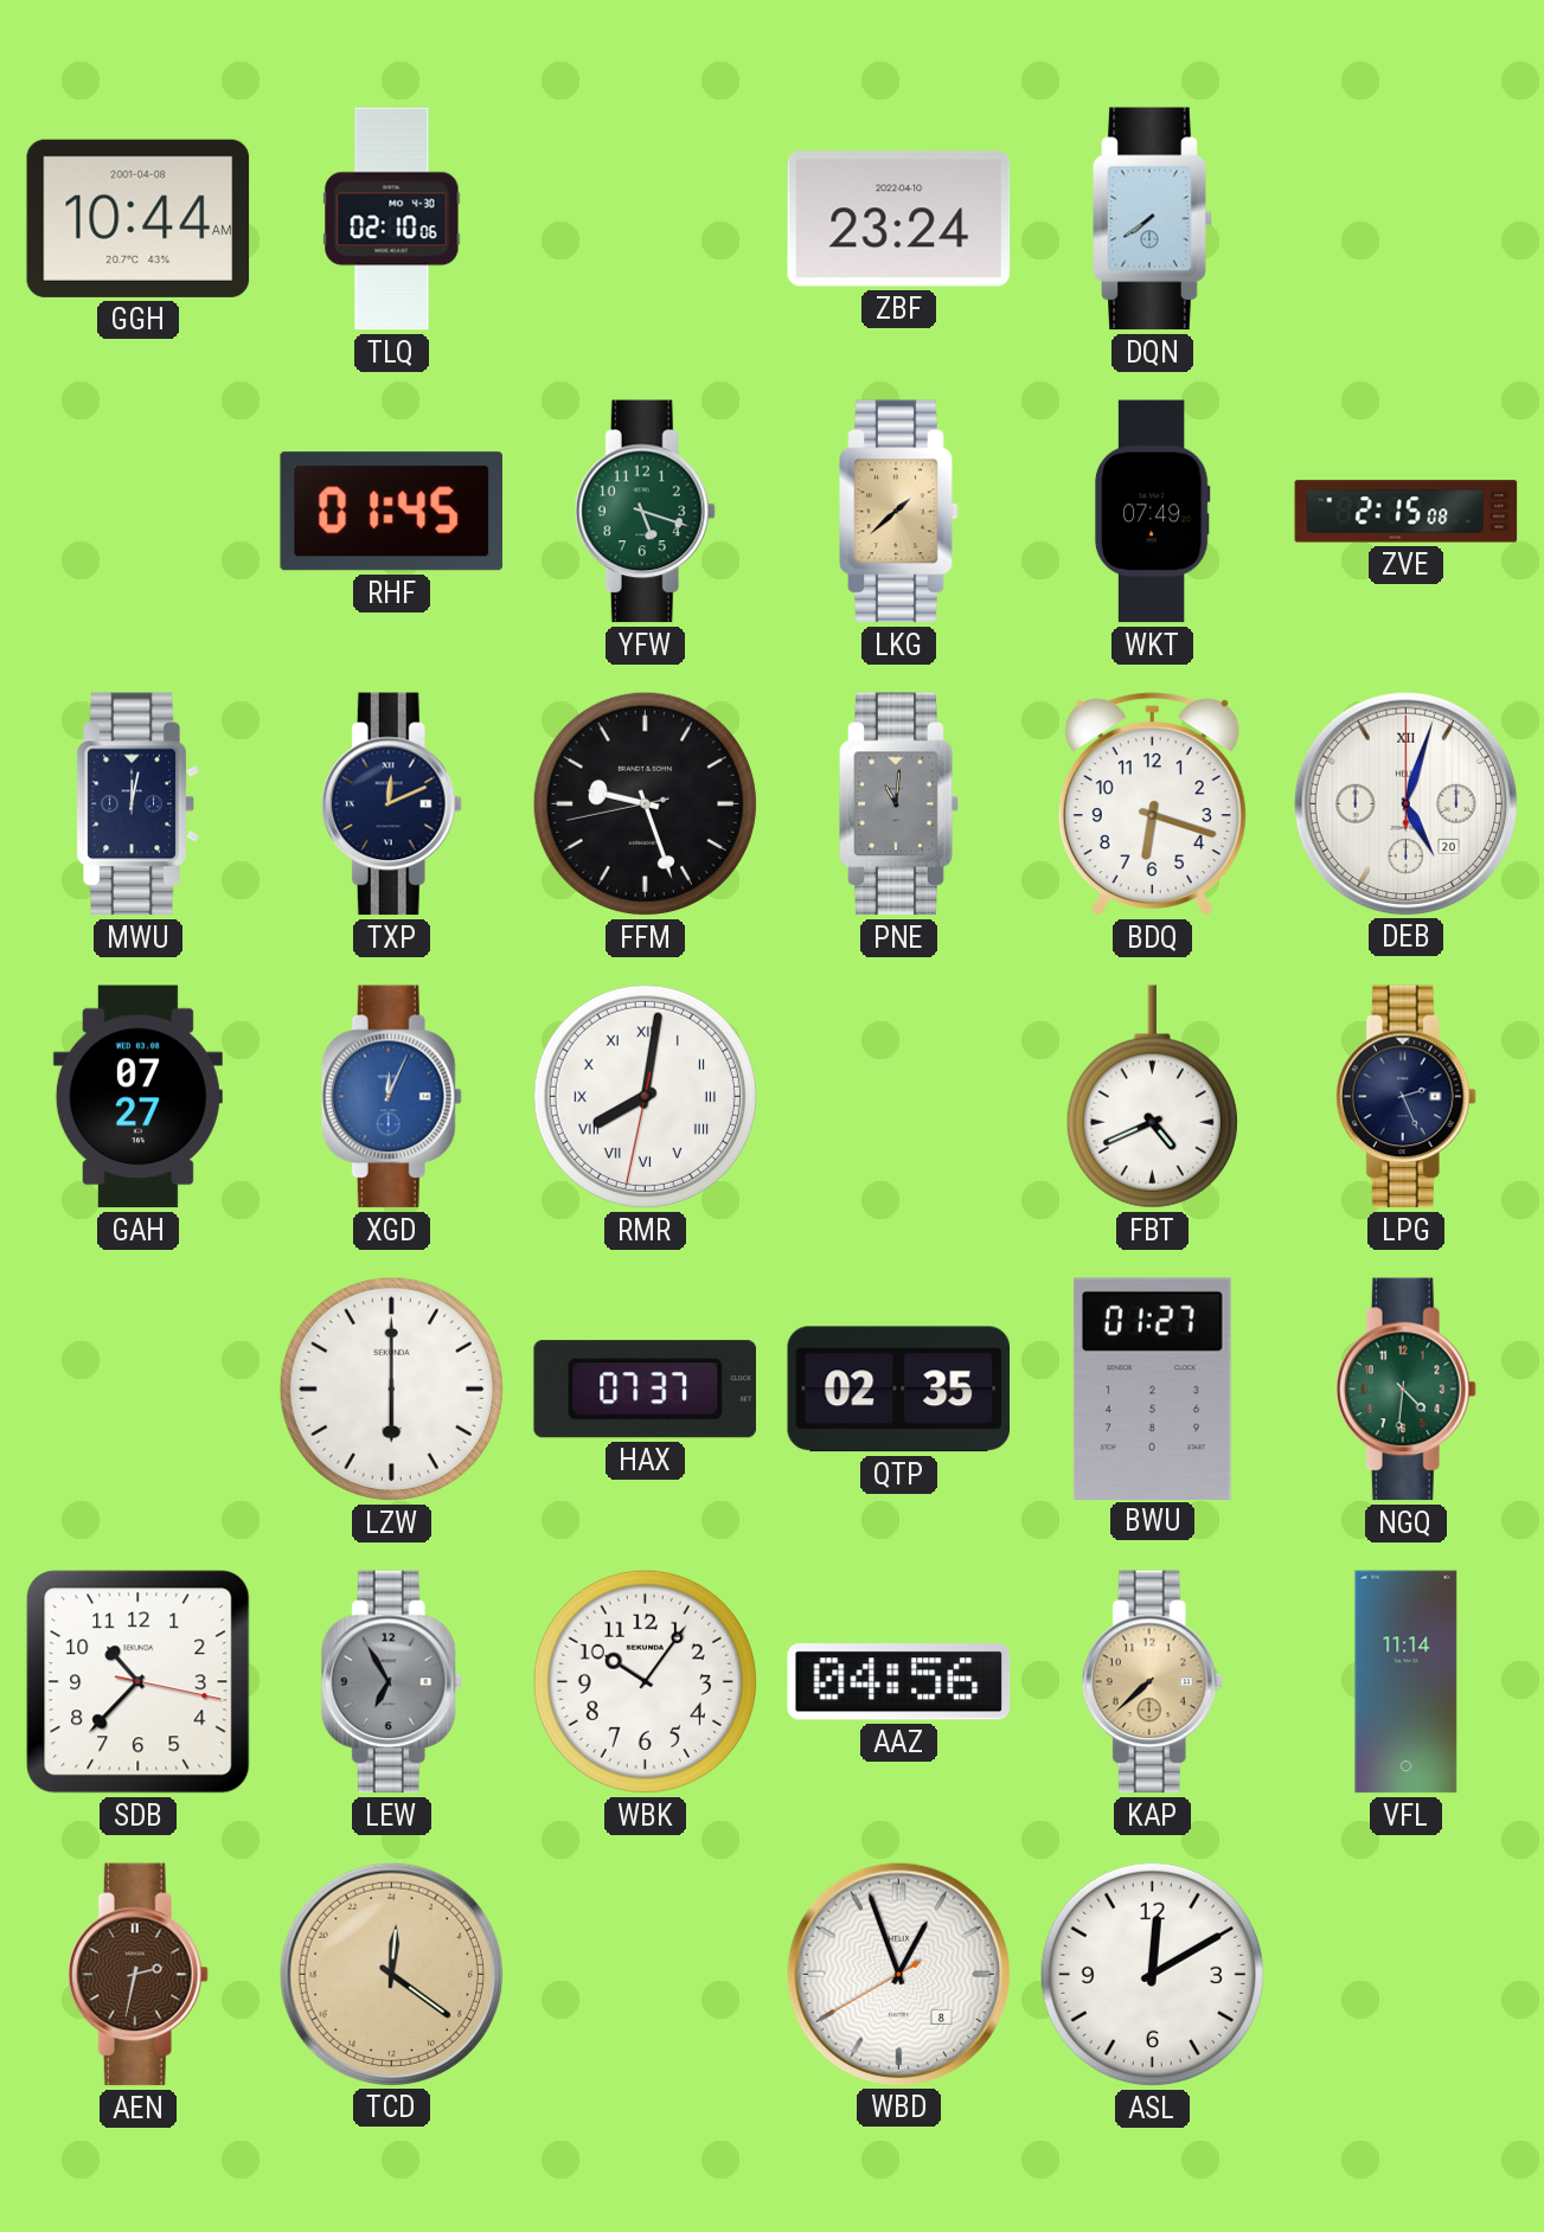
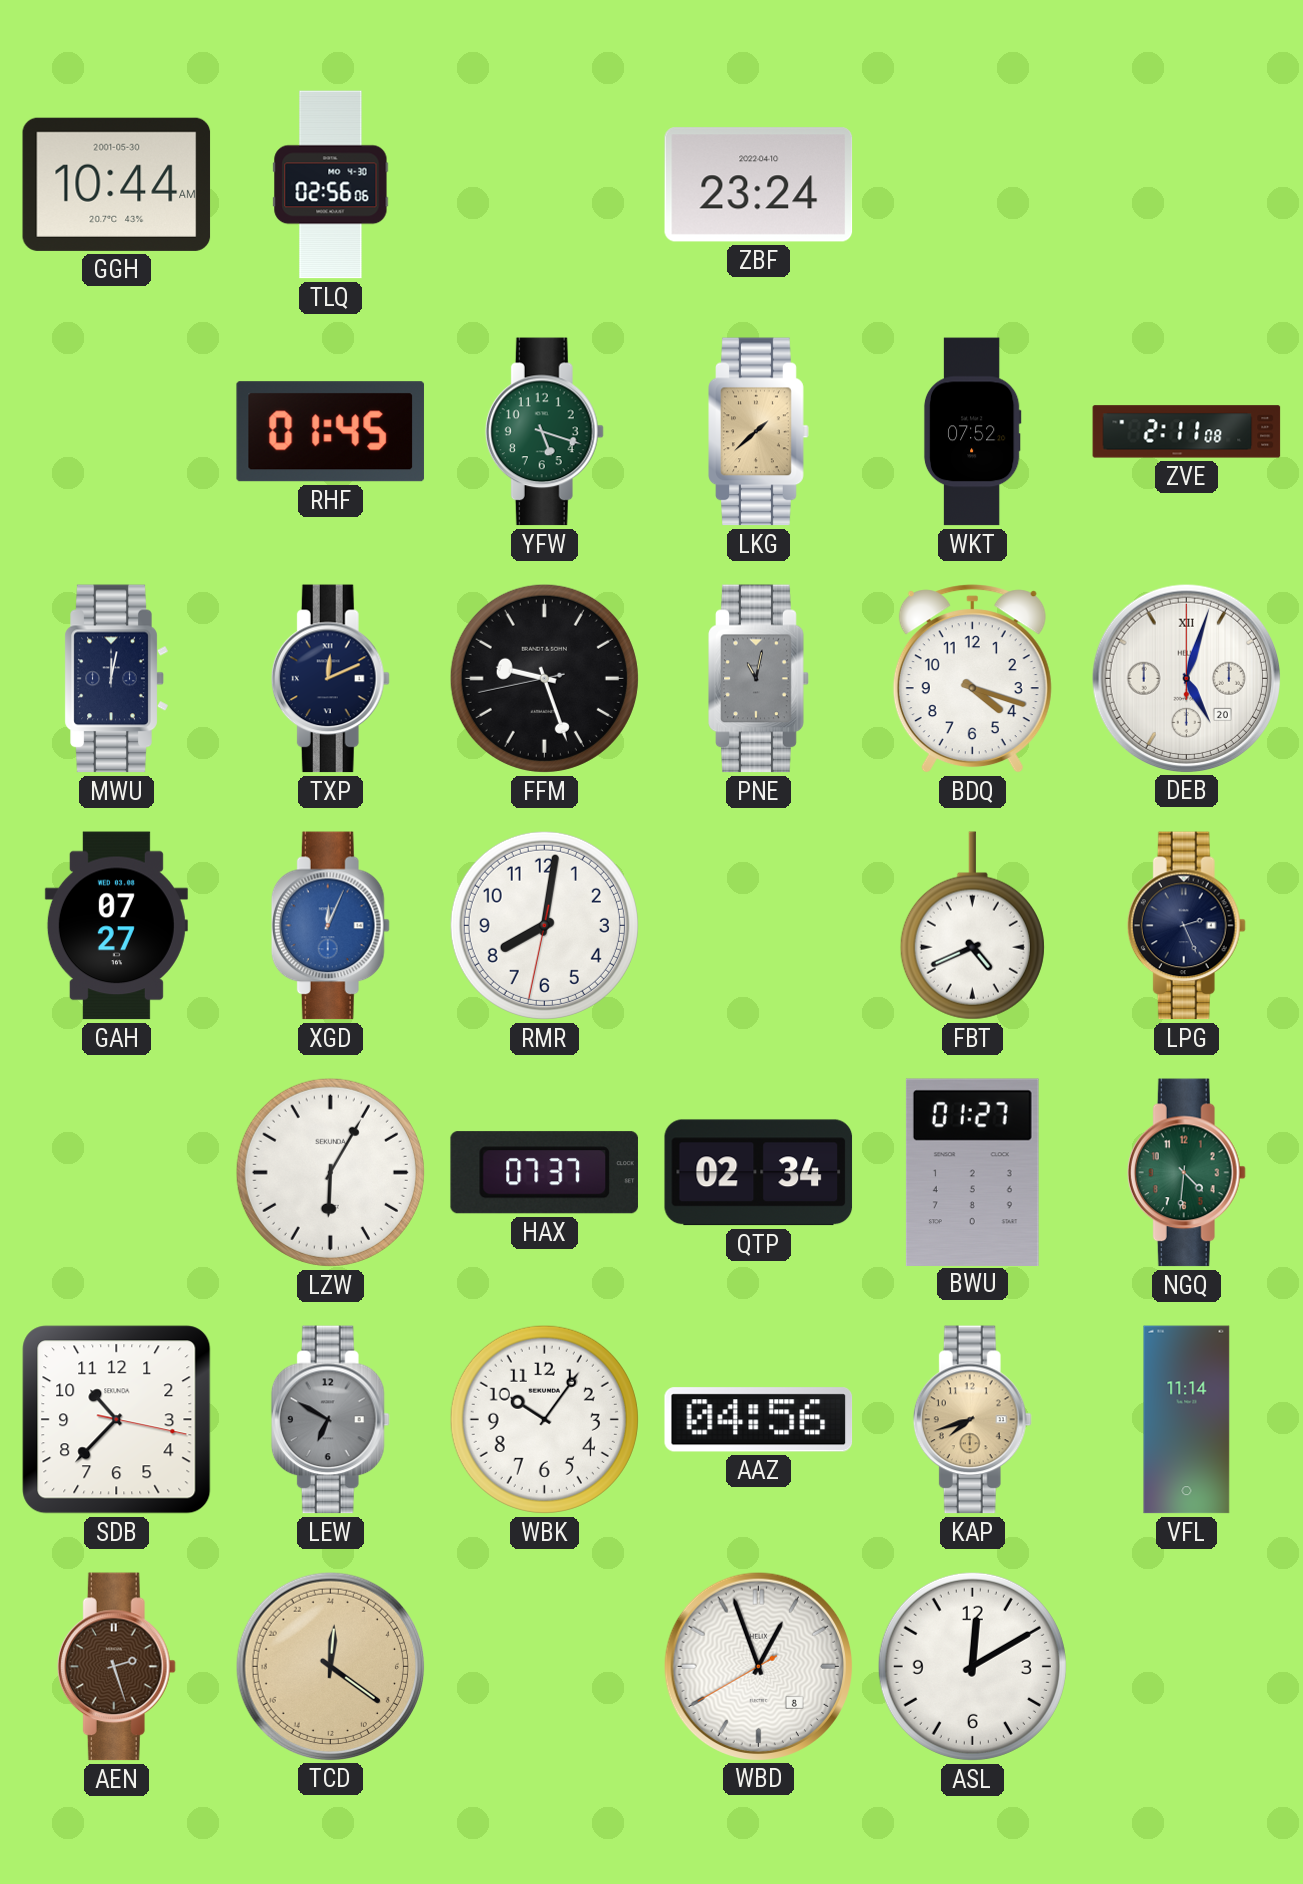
GGH date: 2001-04-08 -> 2001-05-30
TLQ: 02:10 -> 02:56
DQN: 7:39 -> none
WKT: 07:49 -> 07:52
ZVE: 2:15 -> 2:11
PNE: 11:01 -> 11:02
BDQ: 6:18 -> 4:18
RMR numerals: Roman -> Arabic
LZW: 6:00 -> 6:05
QTP: 02:35 -> 02:34
LEW: 6:55 -> 6:50
KAP: 7:38 -> 7:42
AEN: 2:32 -> 2:27
